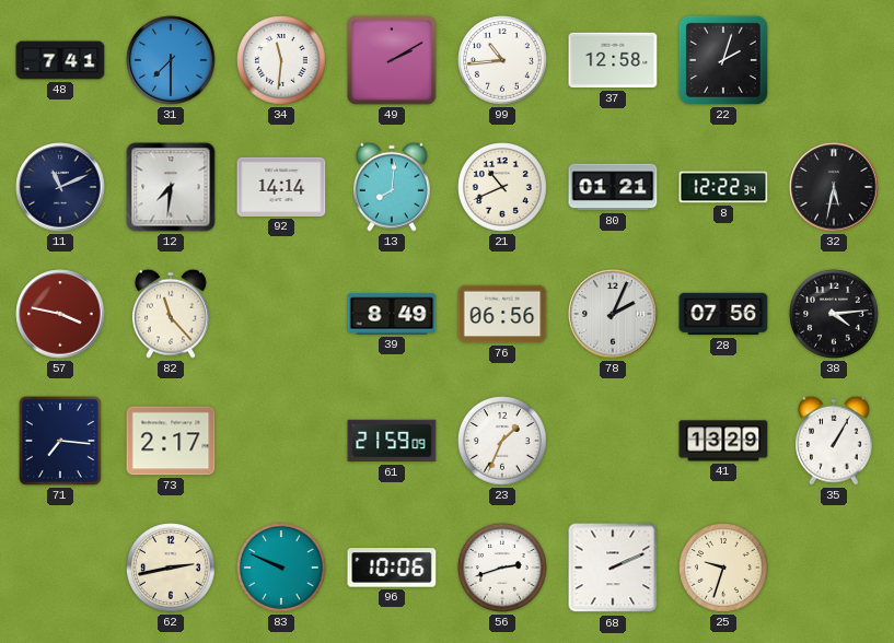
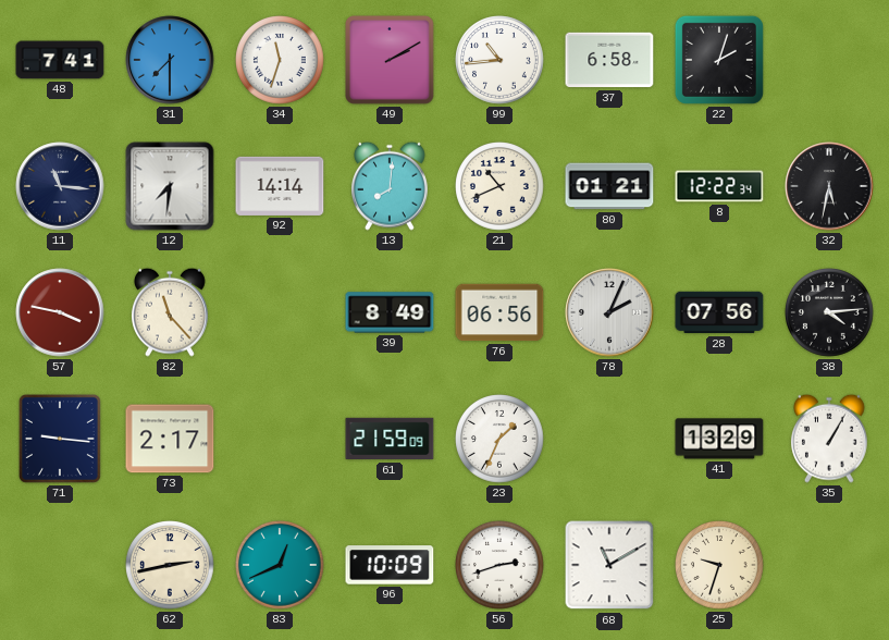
34: 11:31 -> 11:33
37: 12:58 -> 6:58
11: 11:11 -> 11:16
71: 7:16 -> 9:16
83: 9:49 -> 12:41
96: 10:06 -> 10:09
68: 2:11 -> 11:10
